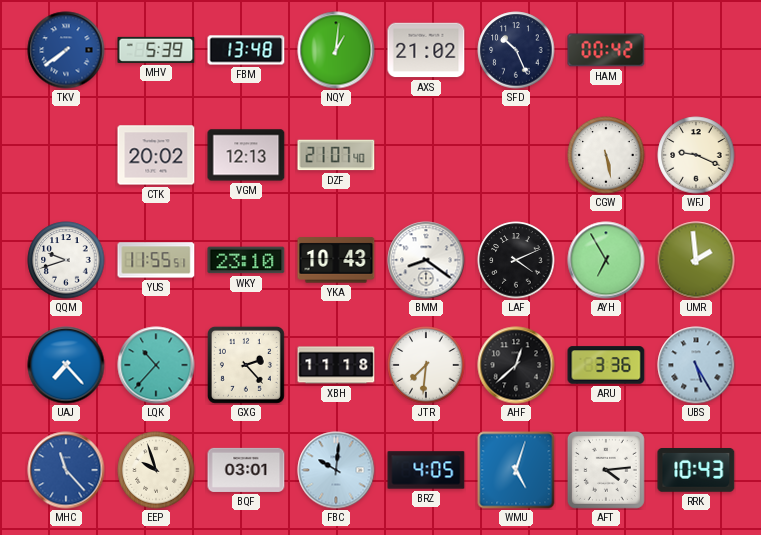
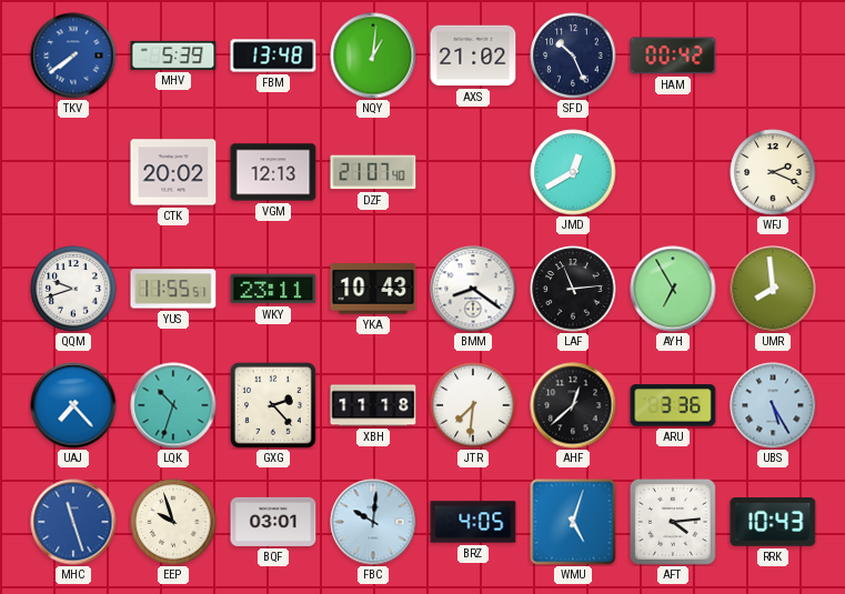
JMD: none -> 12:40
CGW: 5:28 -> none
WFJ: 9:19 -> 2:19
WKY: 23:10 -> 23:11
LAF: 4:11 -> 11:14
UMR: 1:59 -> 7:59
LQK: 10:37 -> 10:33
MHC: 11:23 -> 11:27
